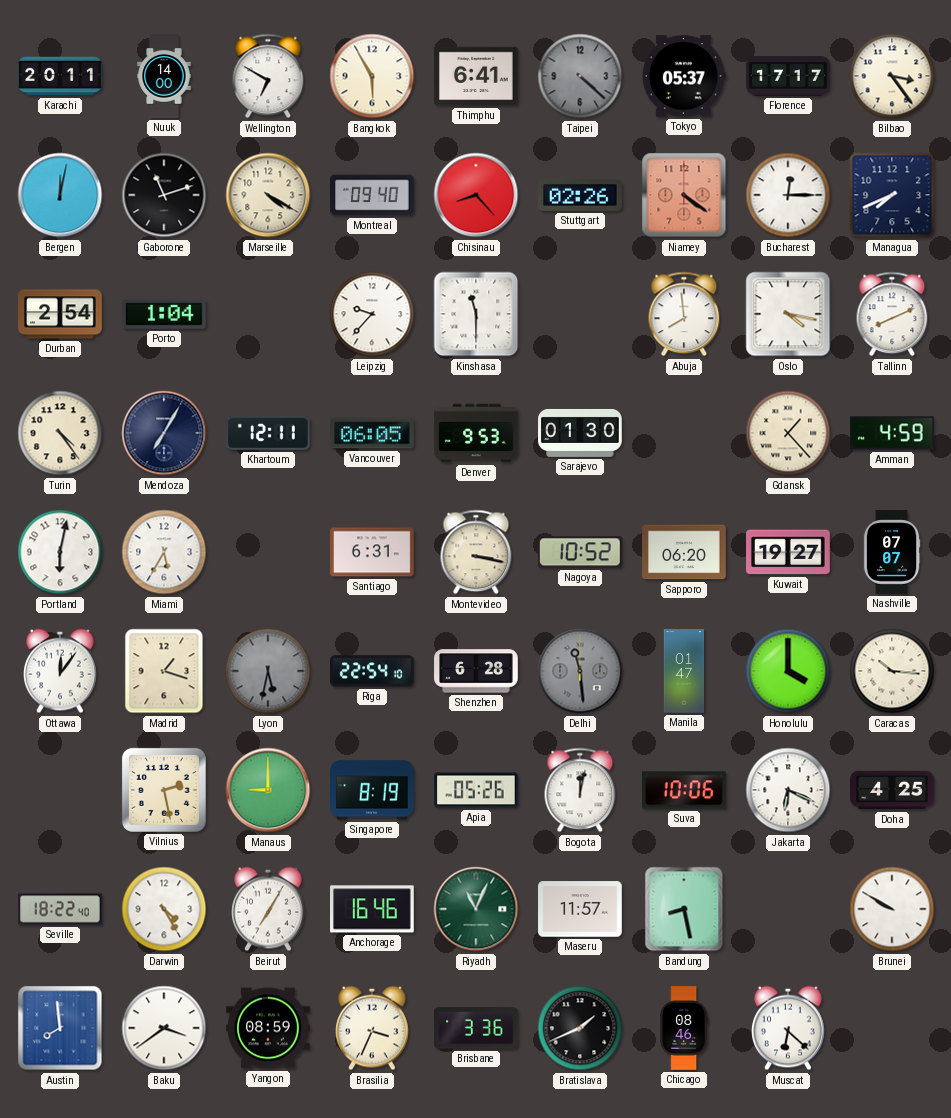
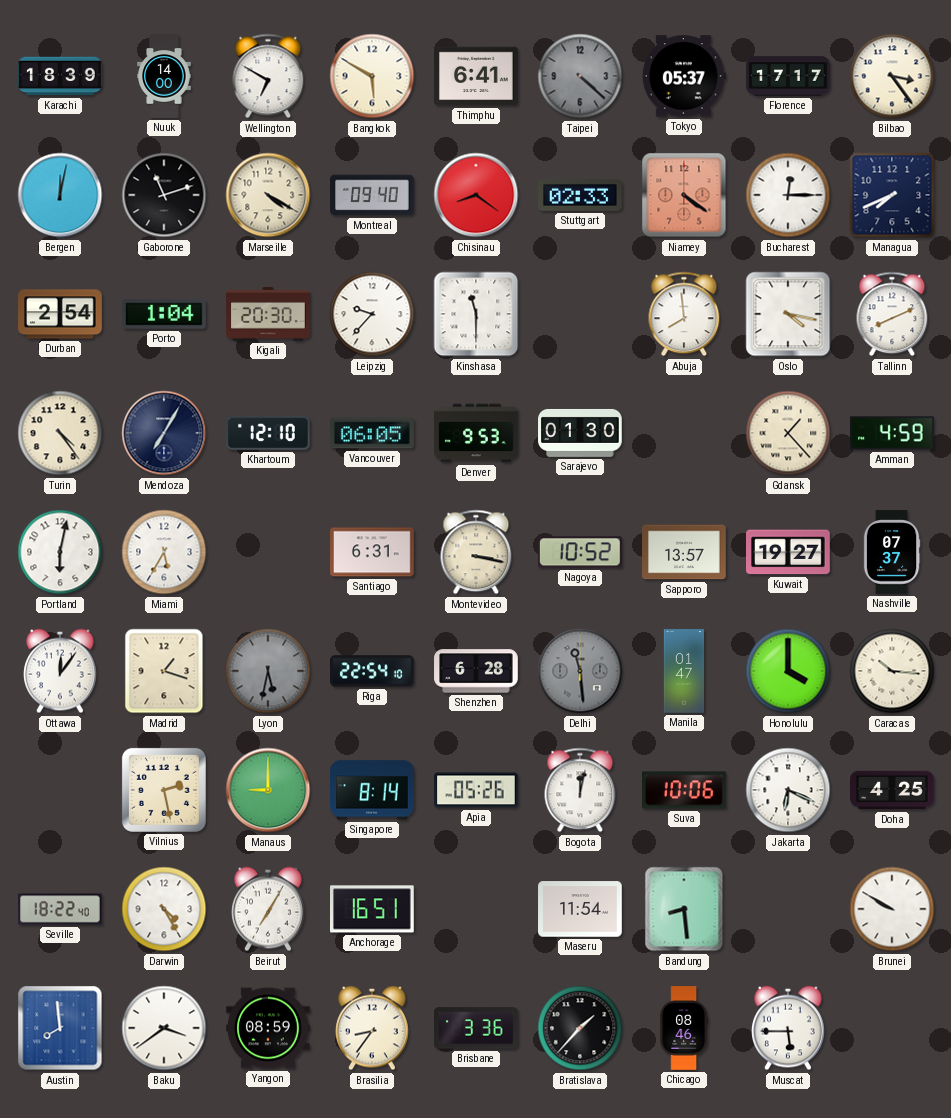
Karachi: 20:11 -> 18:39
Bangkok: 5:55 -> 5:50
Chisinau: 8:23 -> 8:21
Stuttgart: 02:26 -> 02:33
Kigali: none -> 20:30
Khartoum: 12:11 -> 12:10
Sapporo: 06:20 -> 13:57
Nashville: 07:07 -> 07:37
Singapore: 8:19 -> 8:14
Anchorage: 16:46 -> 16:51
Riyadh: 11:04 -> none
Maseru: 11:57 -> 11:54
Bandung: 8:28 -> 8:29
Brasilia: 3:34 -> 8:36
Bratislava: 1:41 -> 1:37
Muscat: 6:22 -> 5:45
